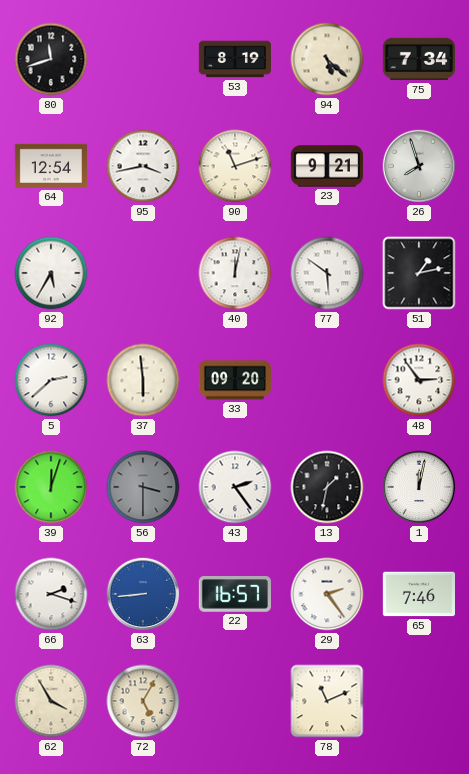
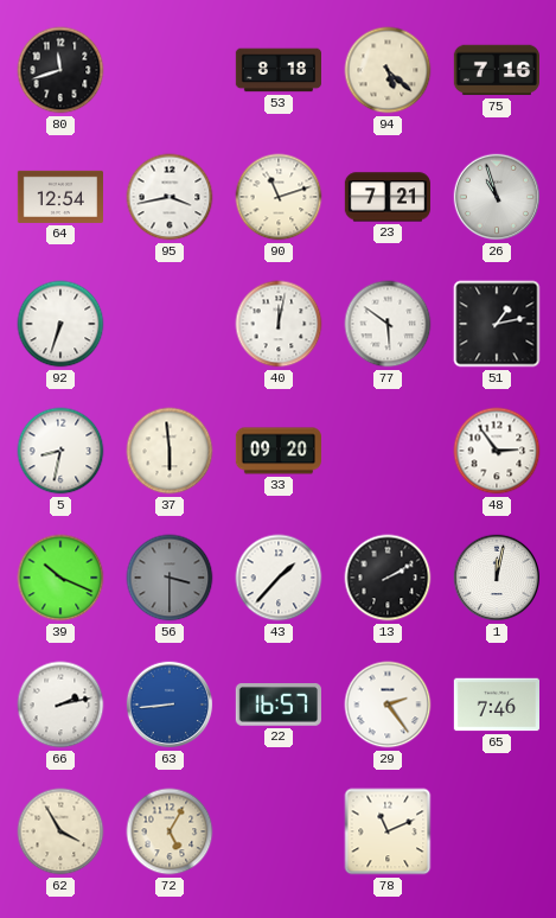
53: 8:19 -> 8:18
75: 7:34 -> 7:16
23: 9:21 -> 7:21
26: 7:57 -> 10:57
92: 5:35 -> 6:33
5: 2:38 -> 8:32
39: 12:03 -> 10:19
43: 2:24 -> 1:37
13: 1:32 -> 2:10
66: 2:18 -> 2:13
